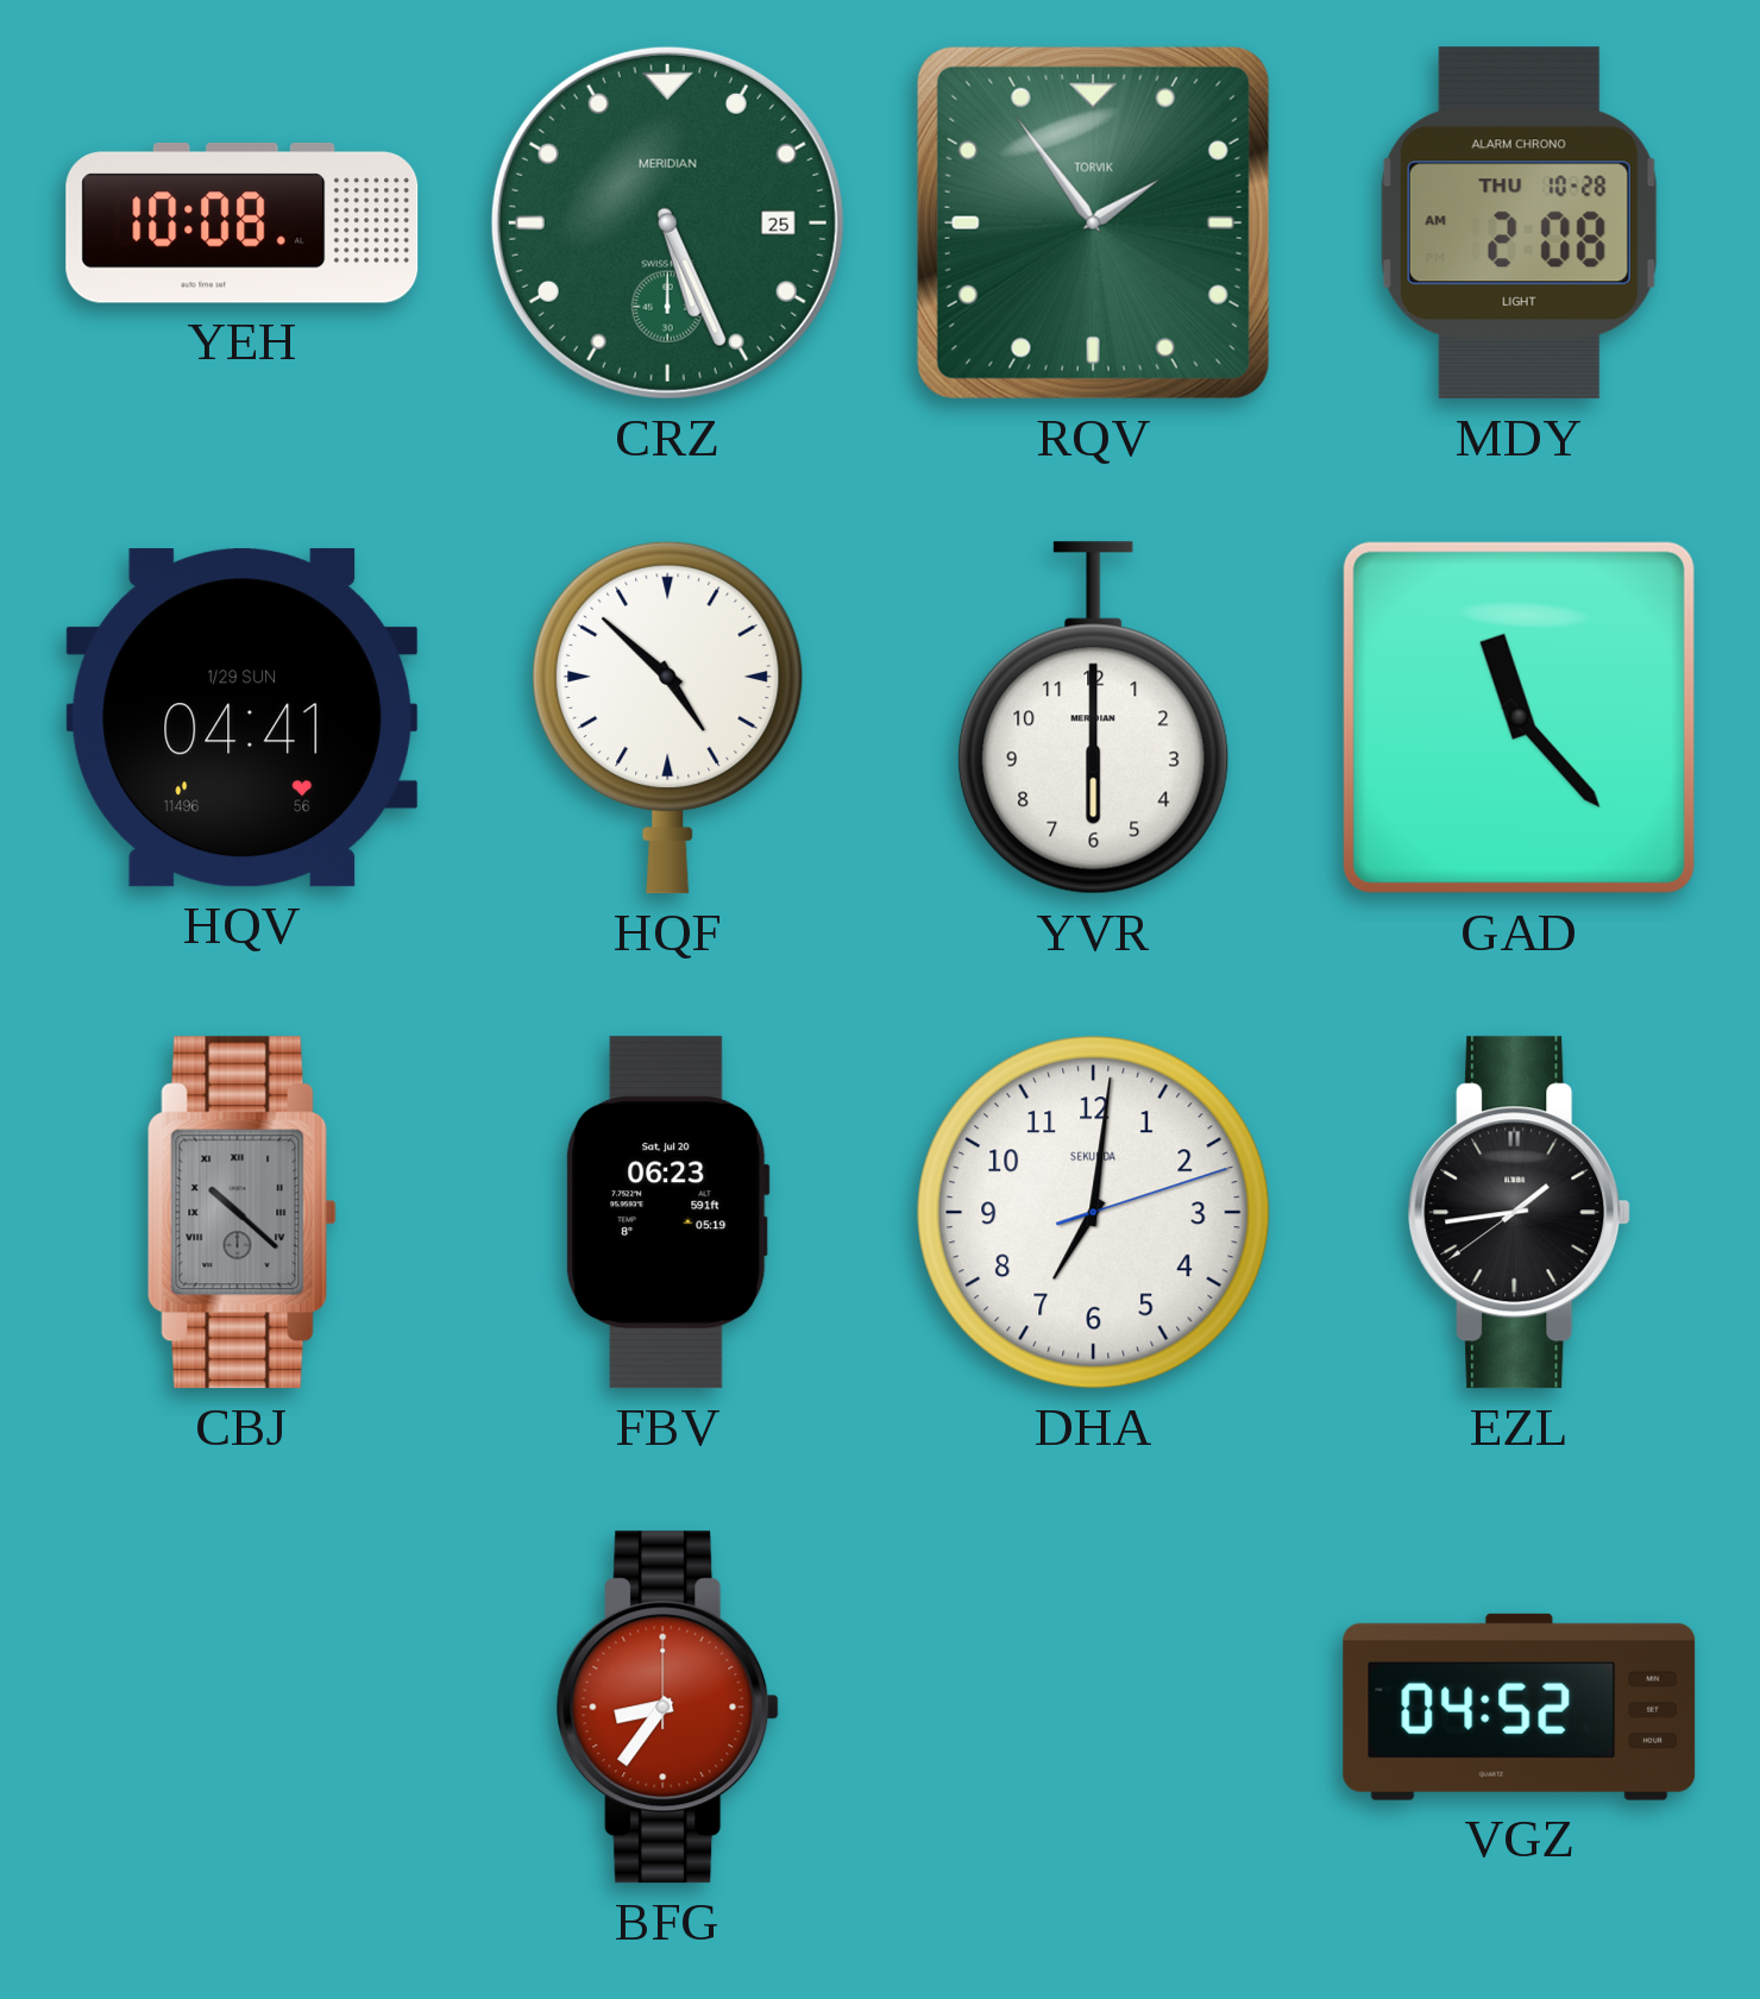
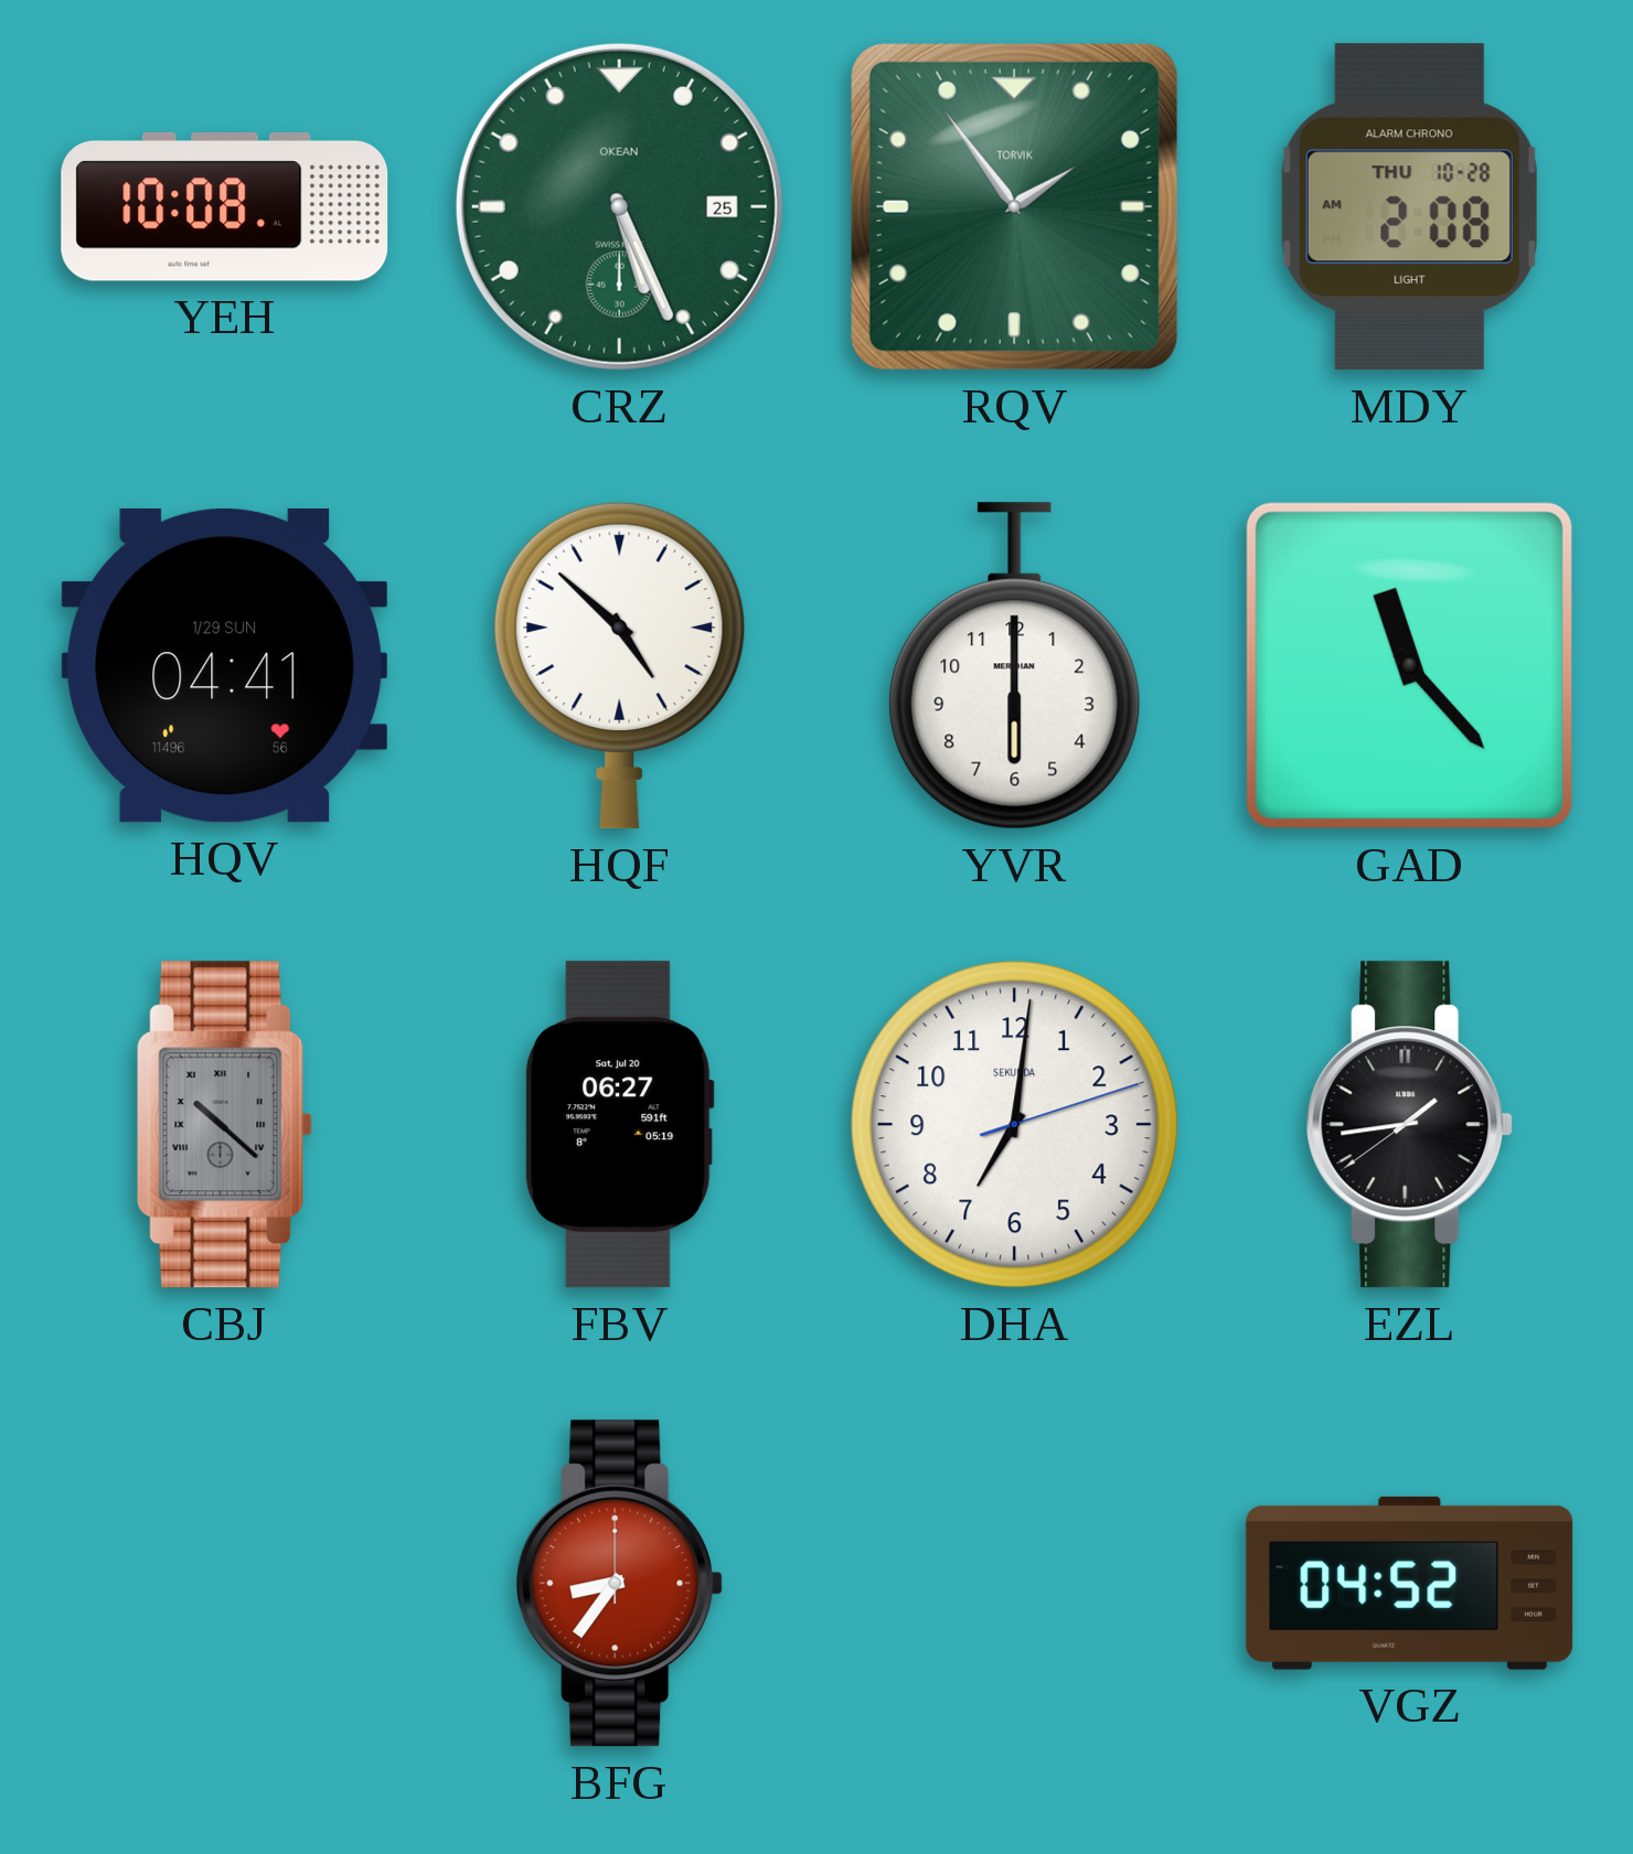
CRZ brand: MERIDIAN -> OKEAN
FBV: 06:23 -> 06:27
